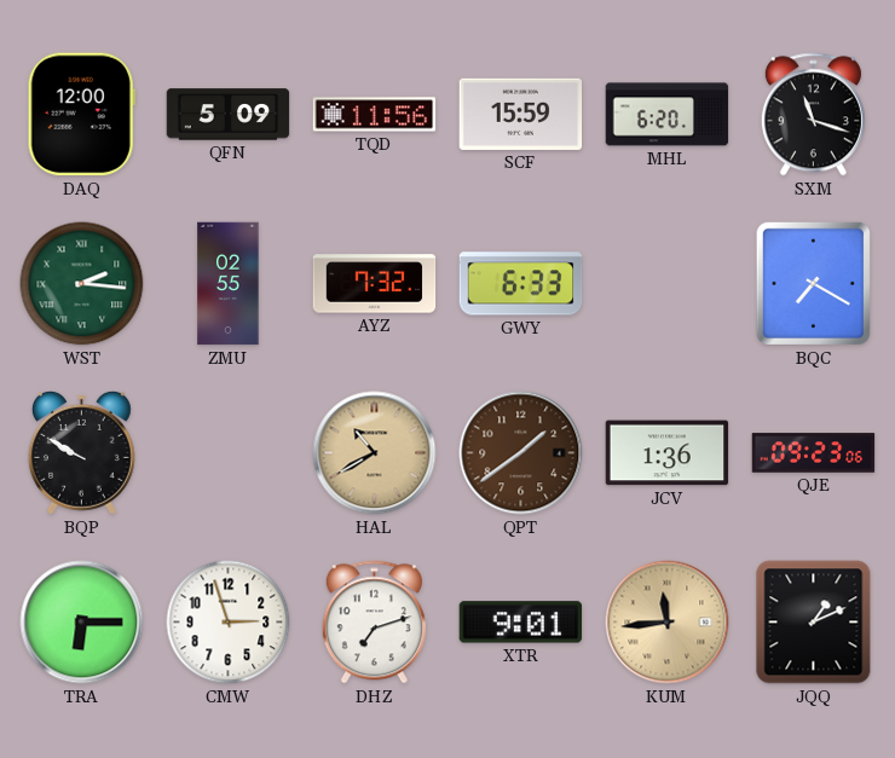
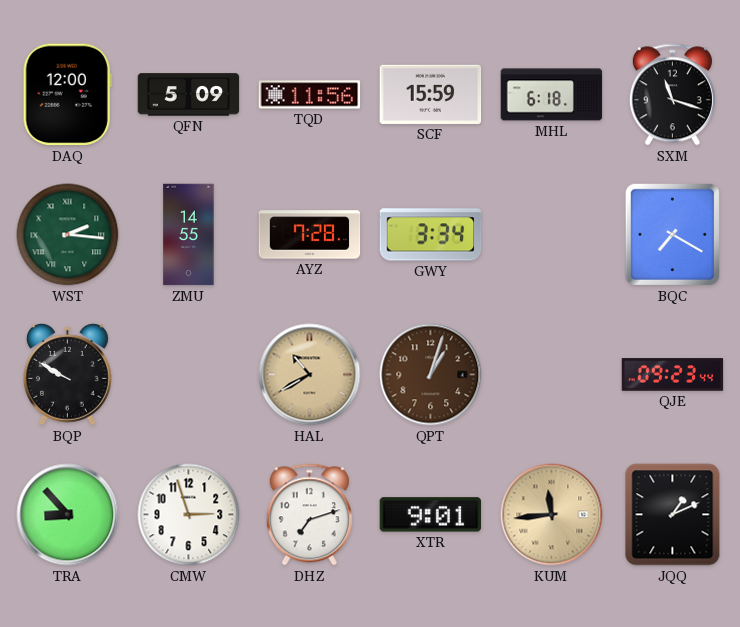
MHL: 6:20 -> 6:18
ZMU: 02:55 -> 14:55
AYZ: 7:32 -> 7:28
GWY: 6:33 -> 3:34
QPT: 1:39 -> 1:03
JCV: 1:36 -> none
QJE: 09:23:06 -> 09:23:44
TRA: 6:15 -> 8:53
